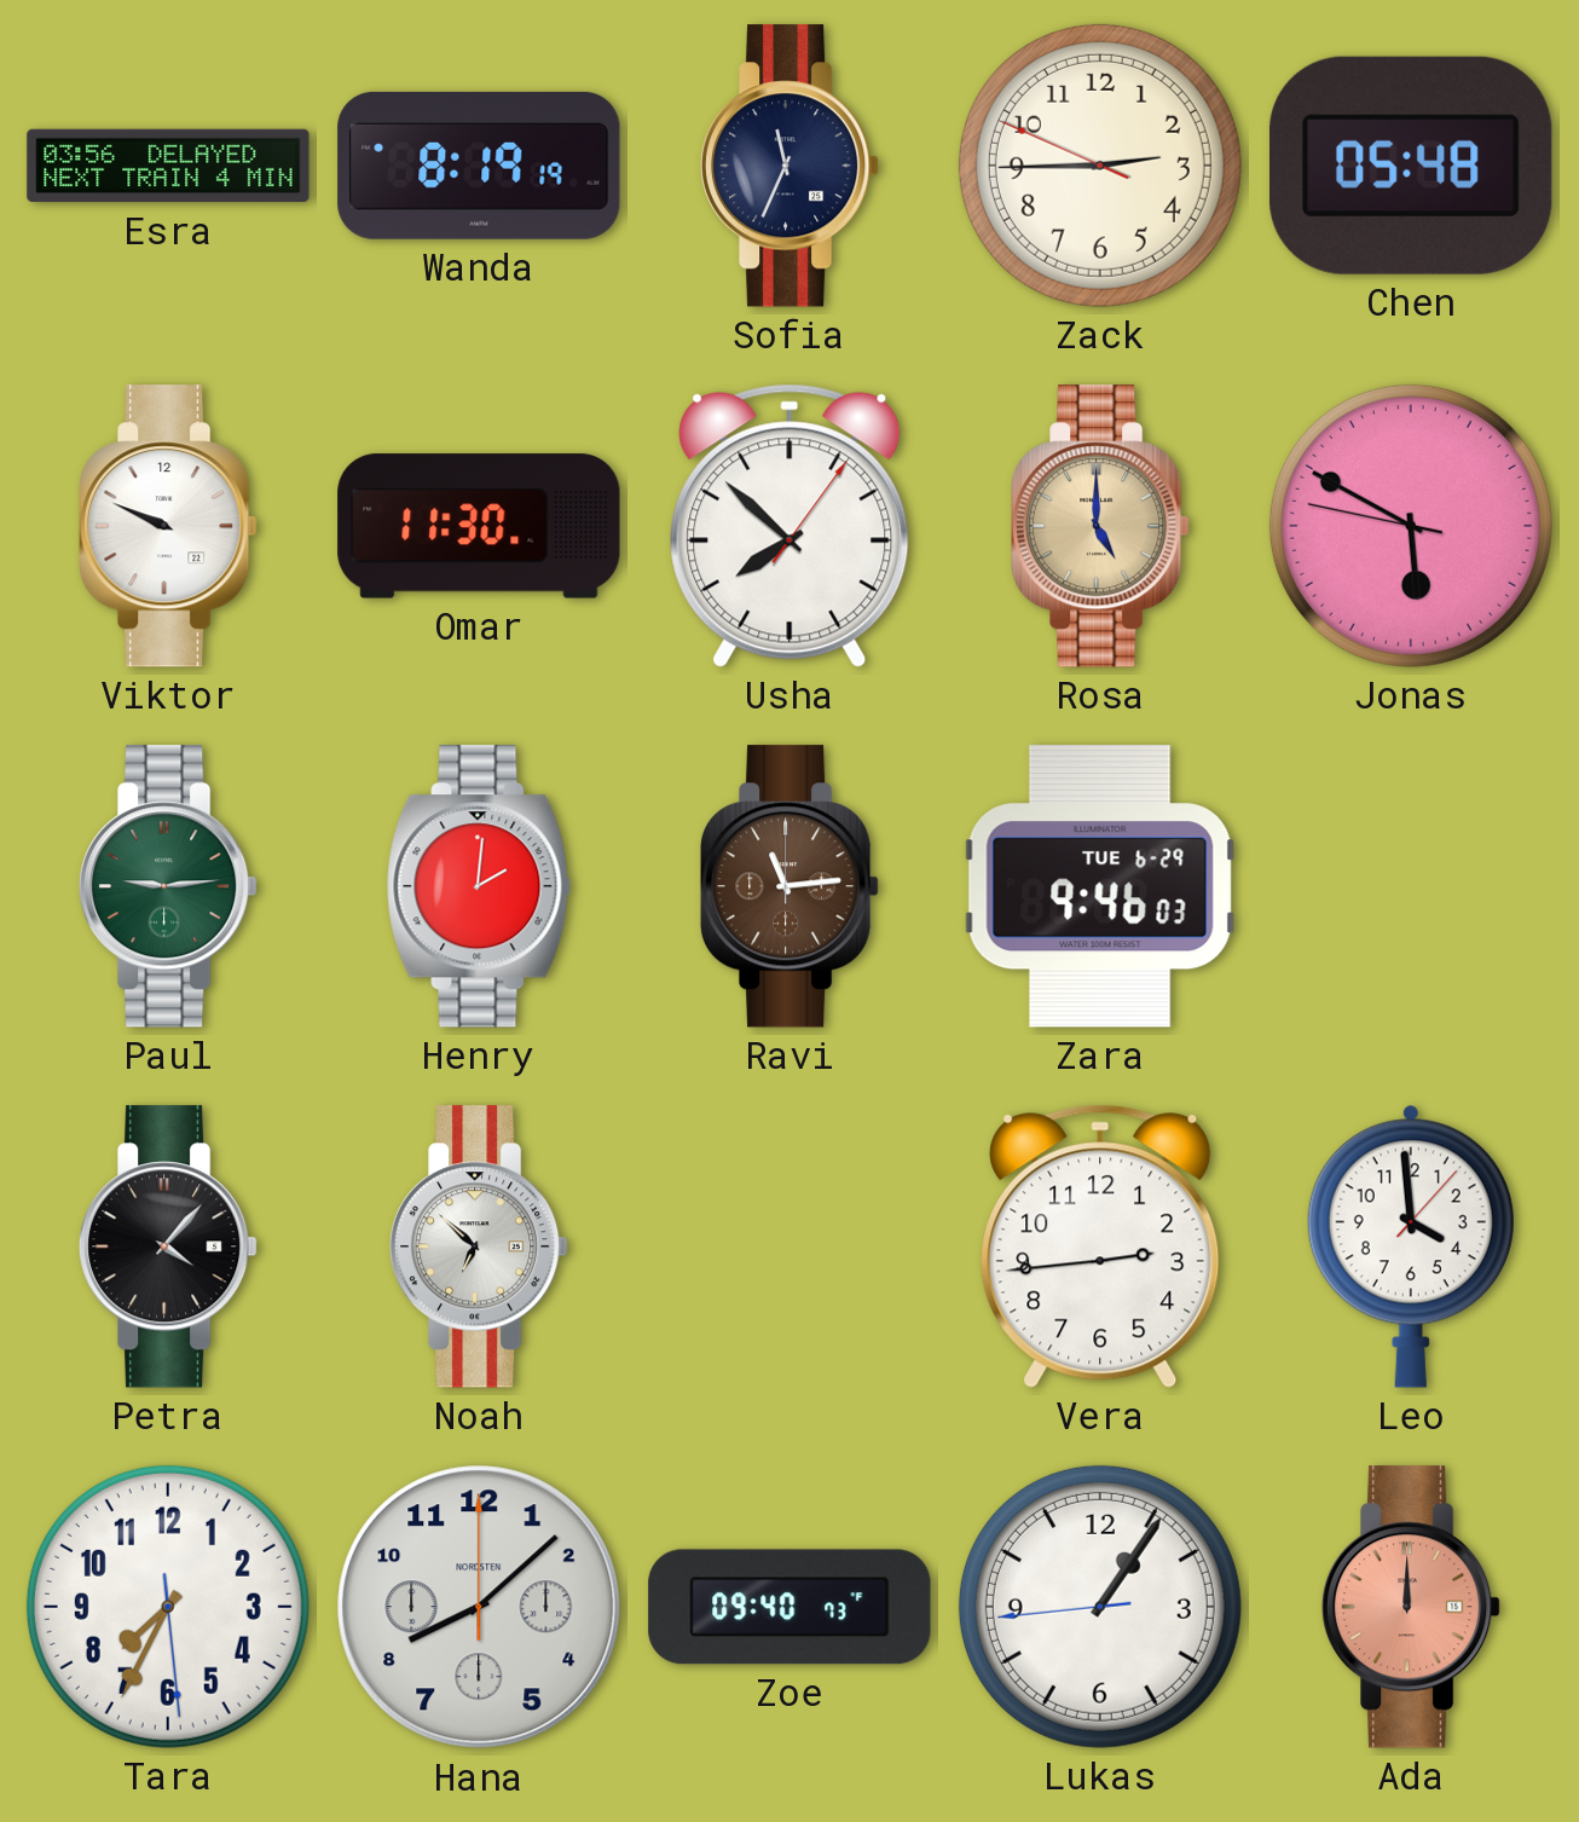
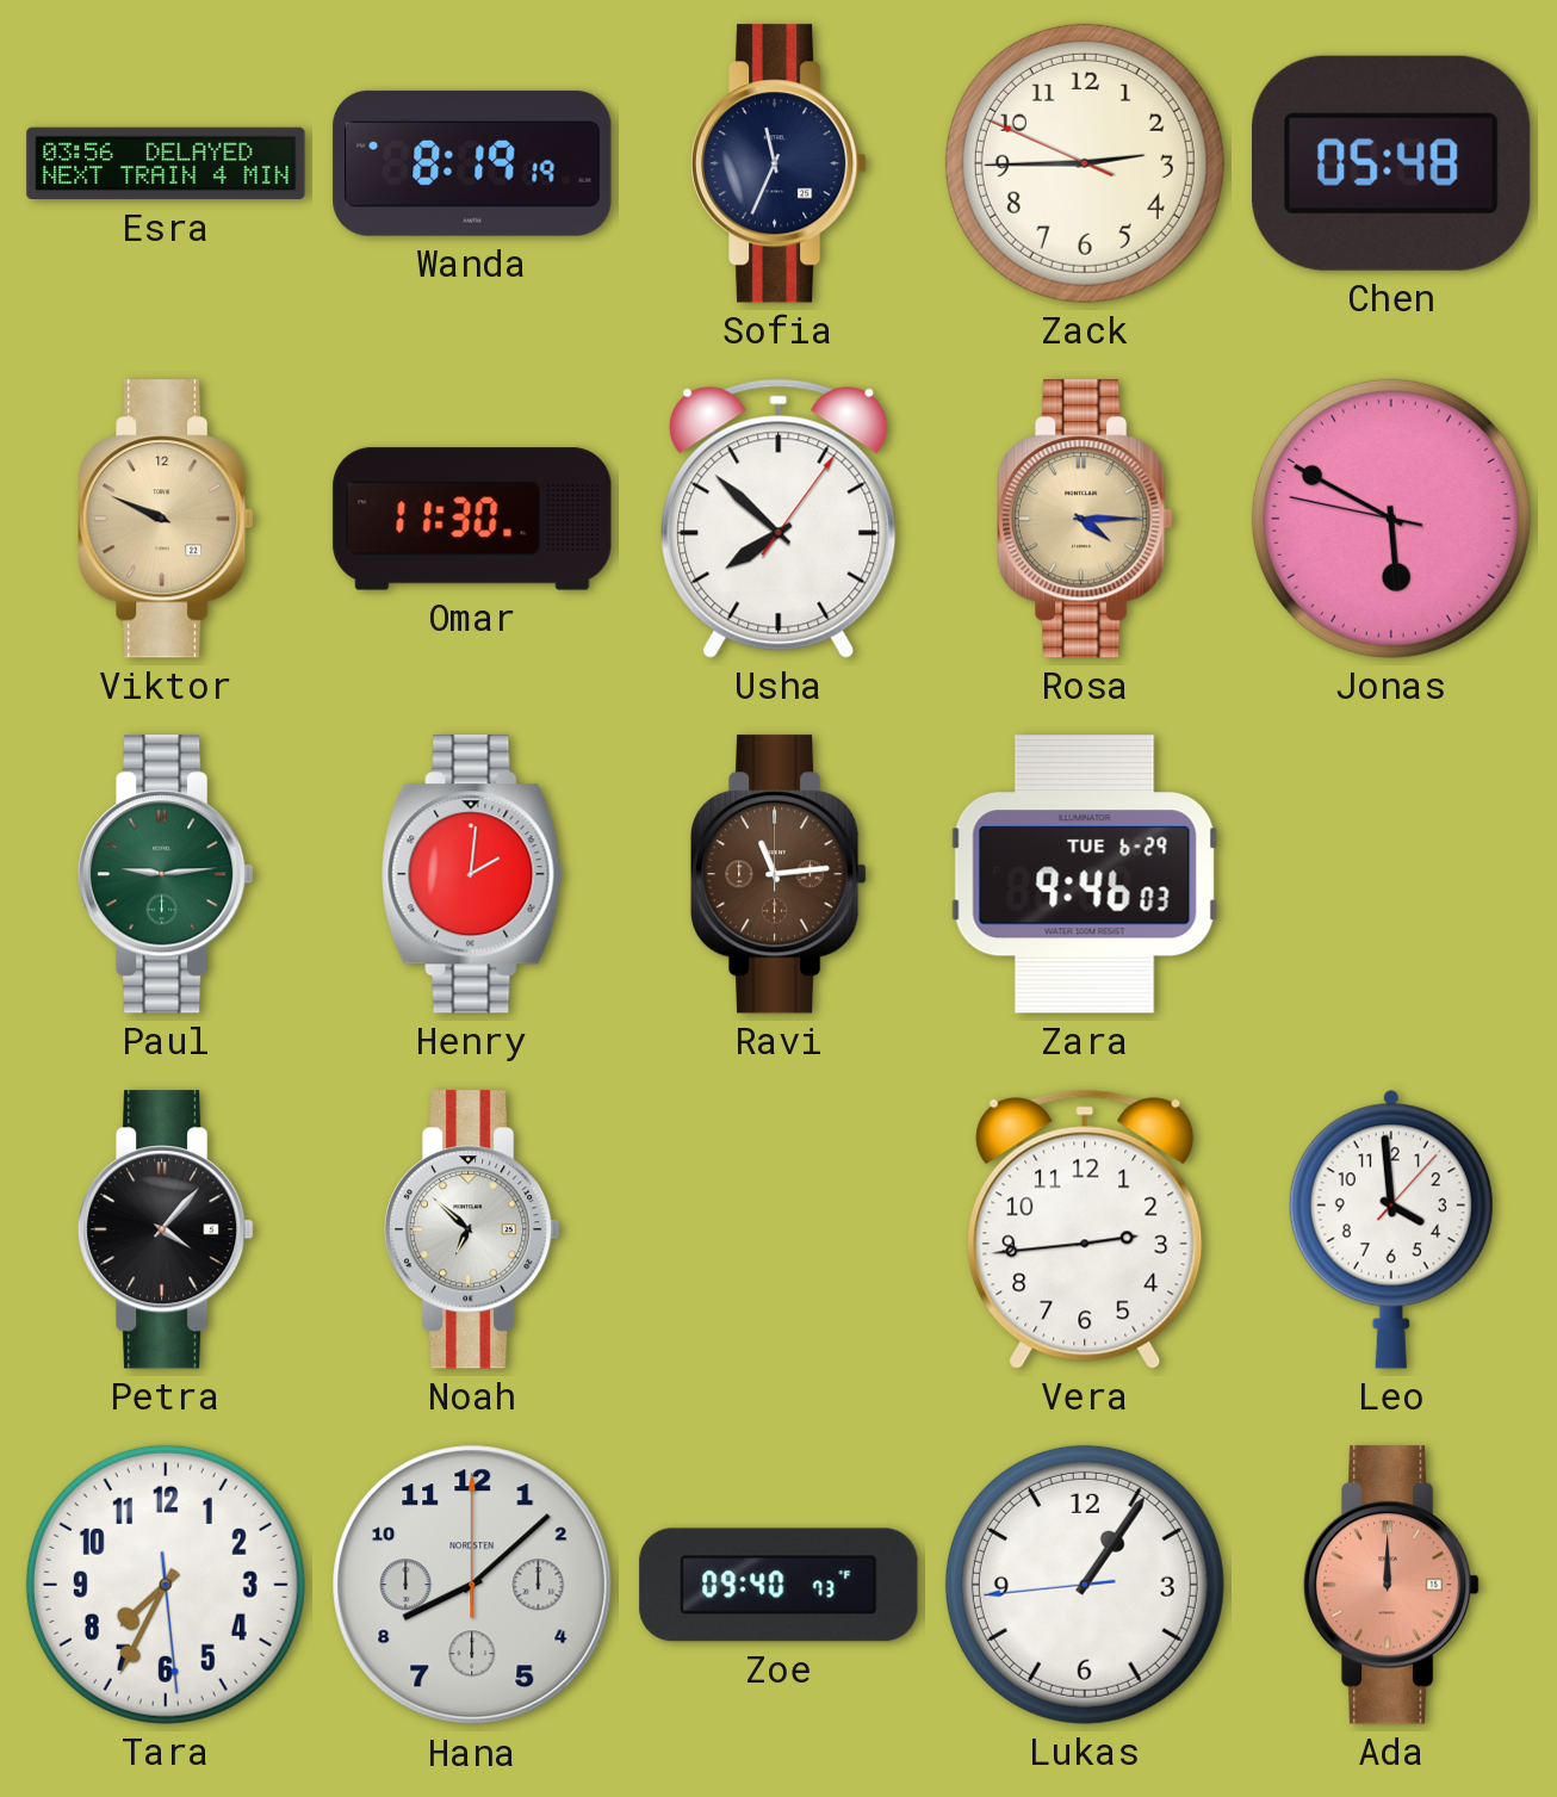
Viktor dial: white -> champagne
Rosa: 5:00 -> 4:15
